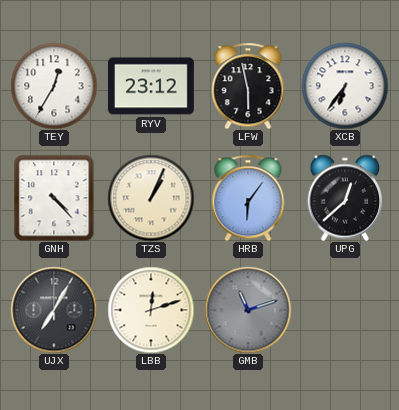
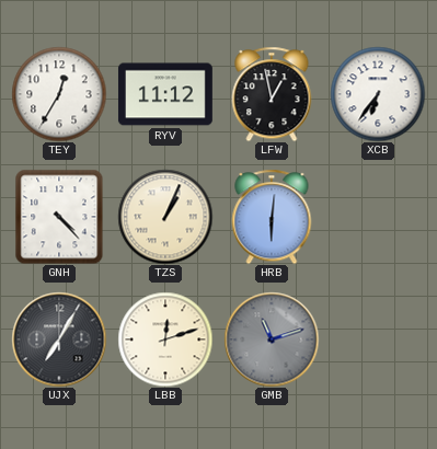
RYV: 23:12 -> 11:12
LFW: 5:58 -> 12:58
HRB: 6:06 -> 6:01
UPG: 12:38 -> none
